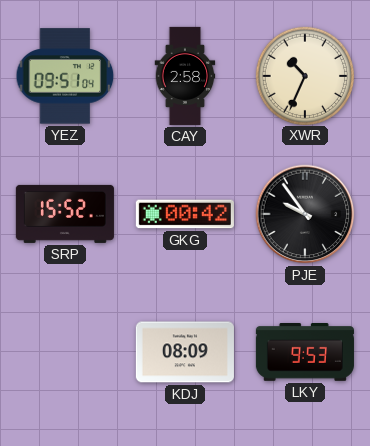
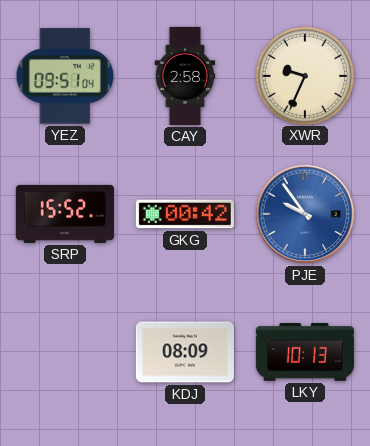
XWR: 10:34 -> 9:34
PJE dial: black -> blue
LKY: 9:53 -> 10:13
